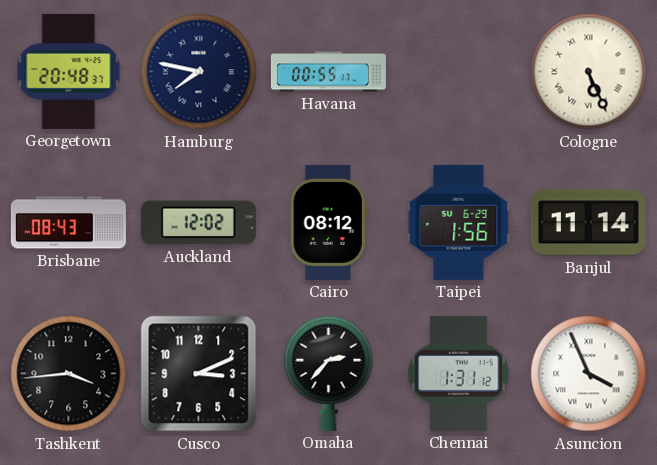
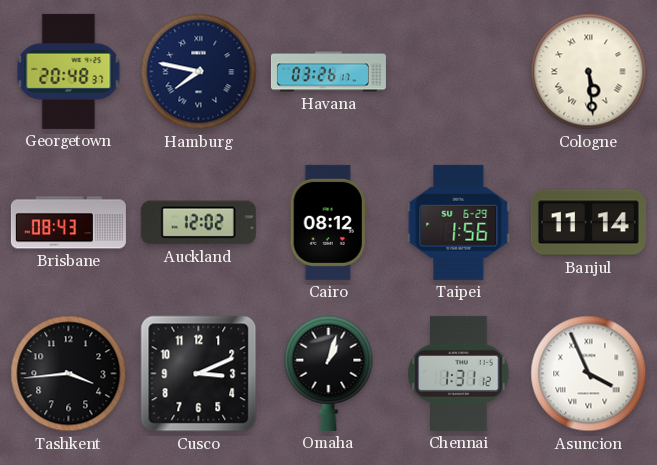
Havana: 00:55 -> 03:26
Cologne: 5:26 -> 5:29
Omaha: 2:37 -> 1:03
